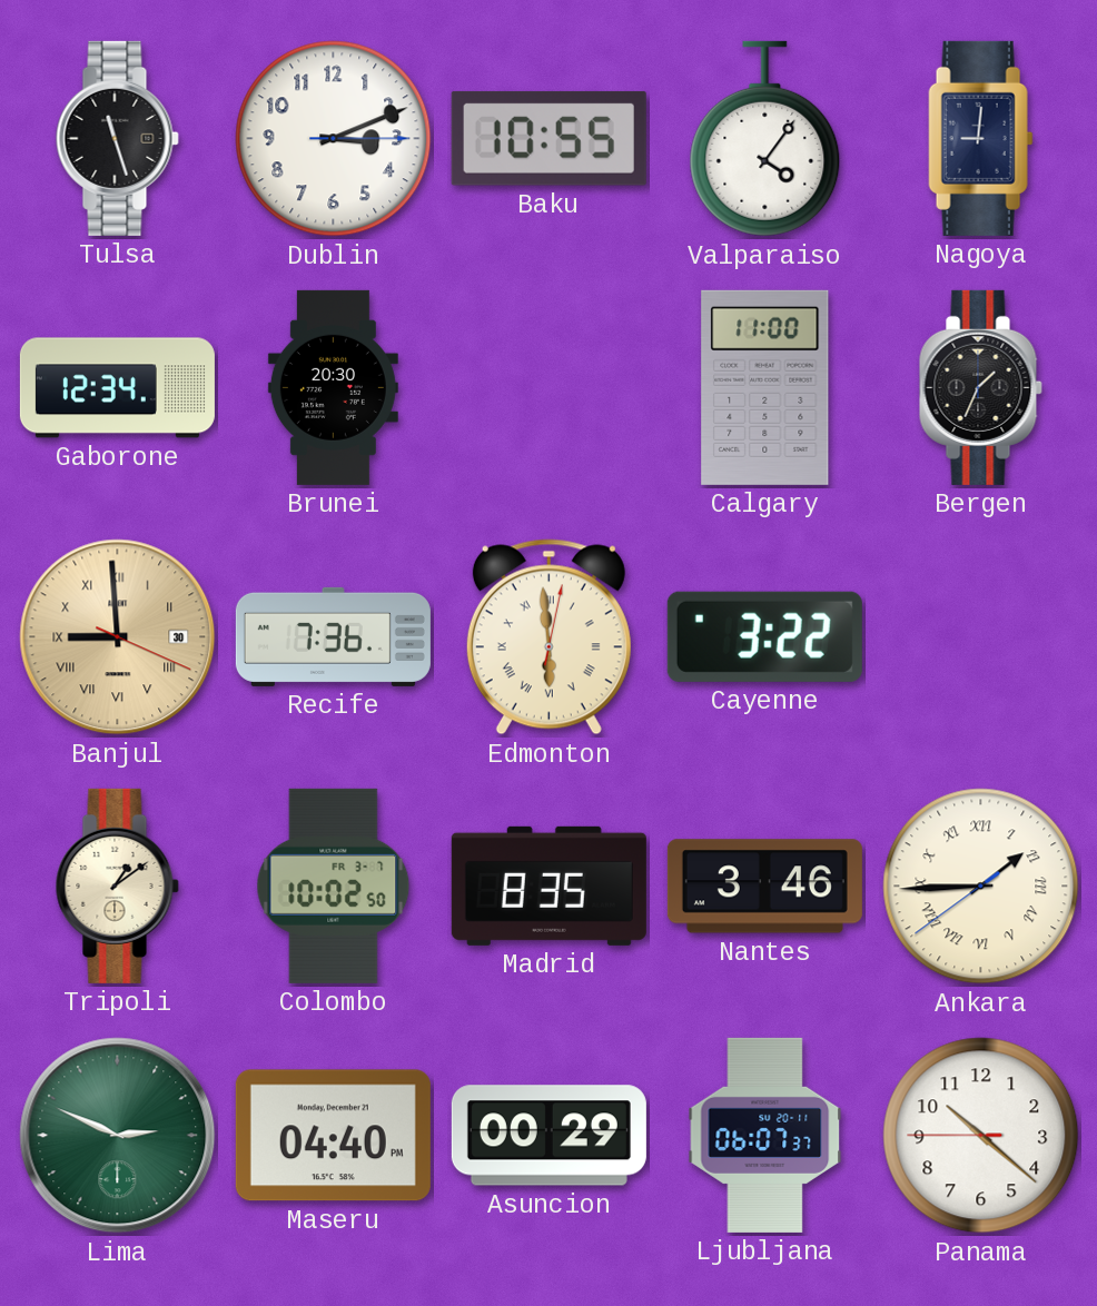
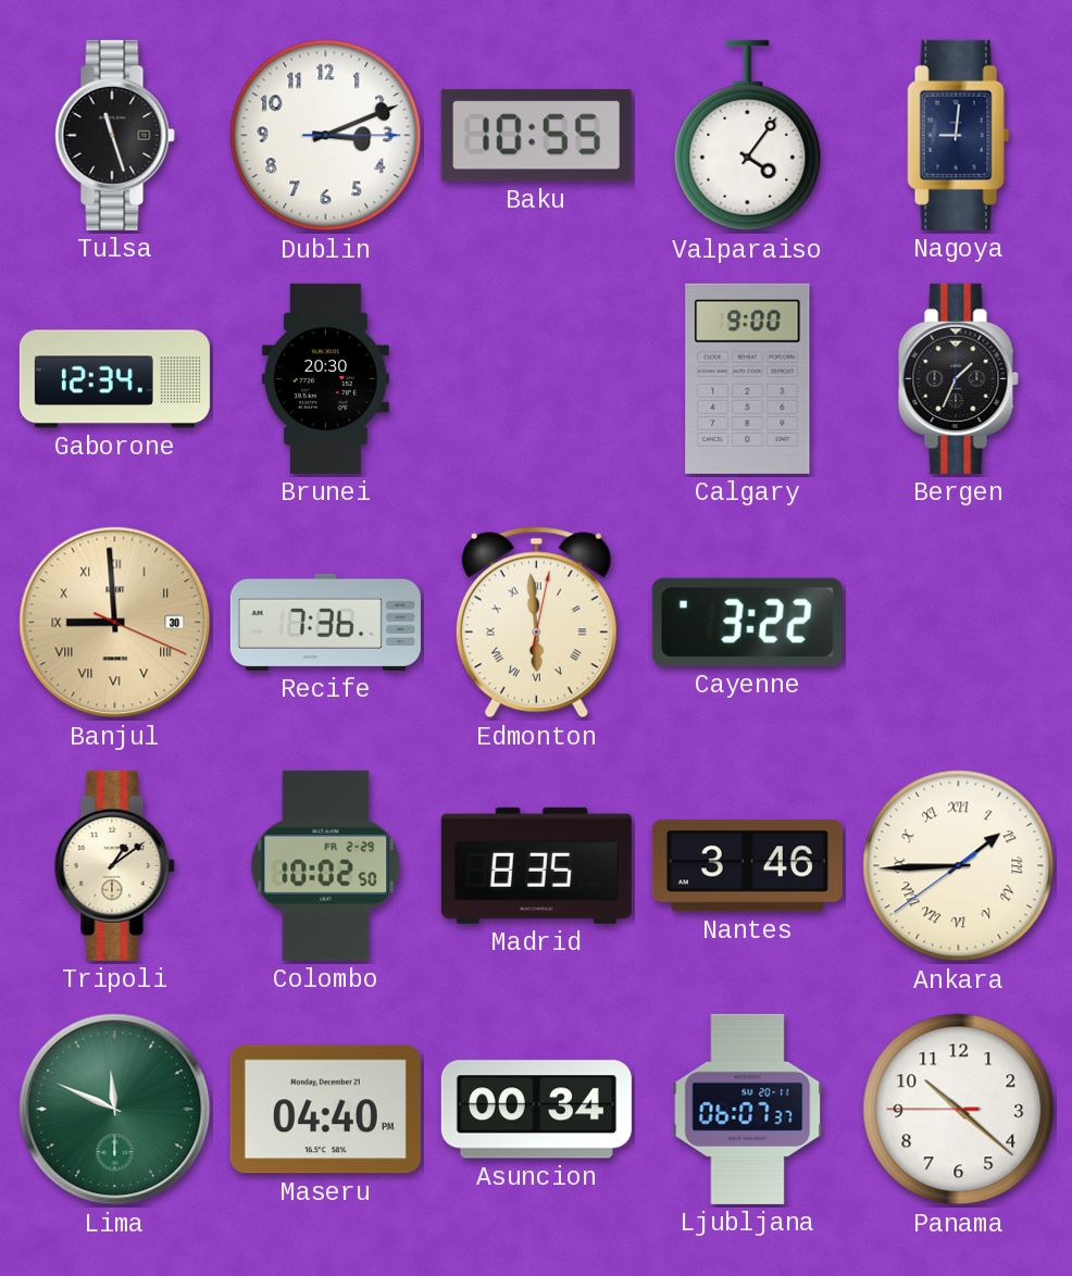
Calgary: 11:00 -> 9:00
Colombo date: FR 3-7 -> FR 2-29
Lima: 2:49 -> 11:49
Asuncion: 00:29 -> 00:34
